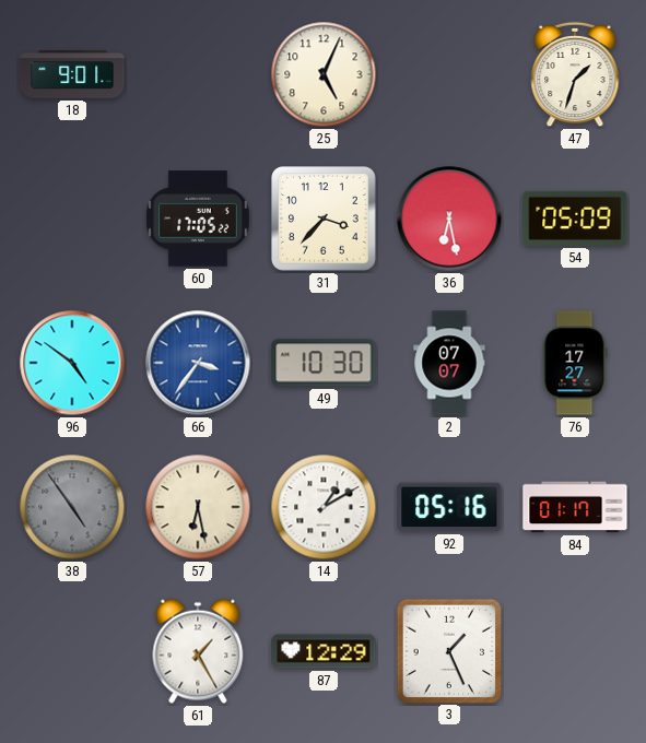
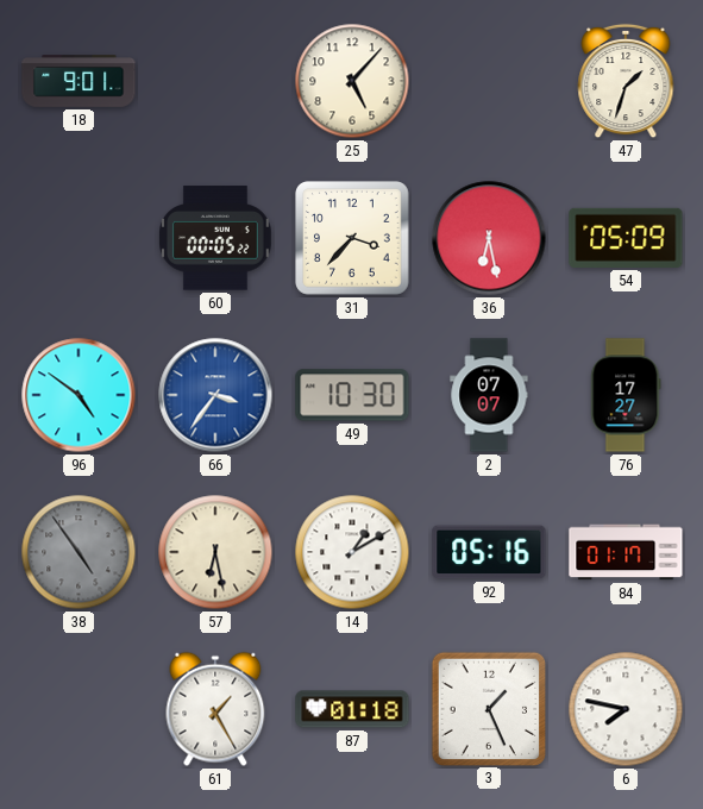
25: 5:04 -> 5:07
60: 17:05 -> 00:05
87: 12:29 -> 01:18
6: none -> 7:47
